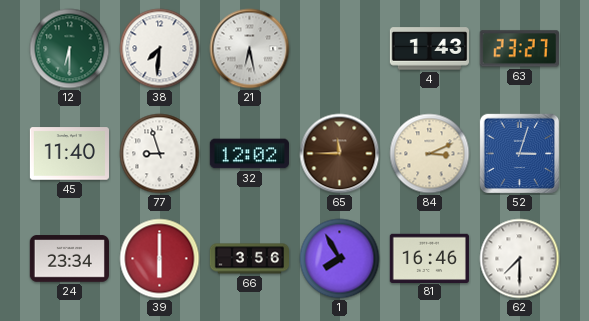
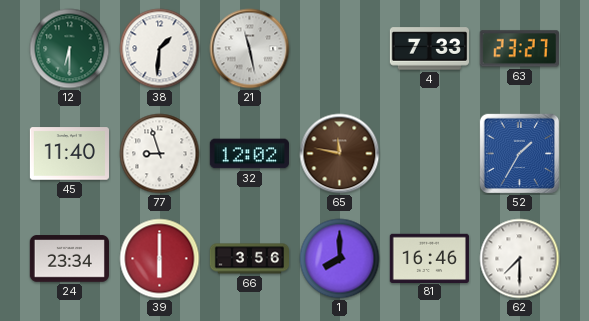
38: 7:31 -> 1:31
21: 6:28 -> 11:28
4: 1:43 -> 7:33
65: 11:45 -> 11:47
84: 3:11 -> none
52: 3:03 -> 1:35
1: 7:55 -> 8:00
